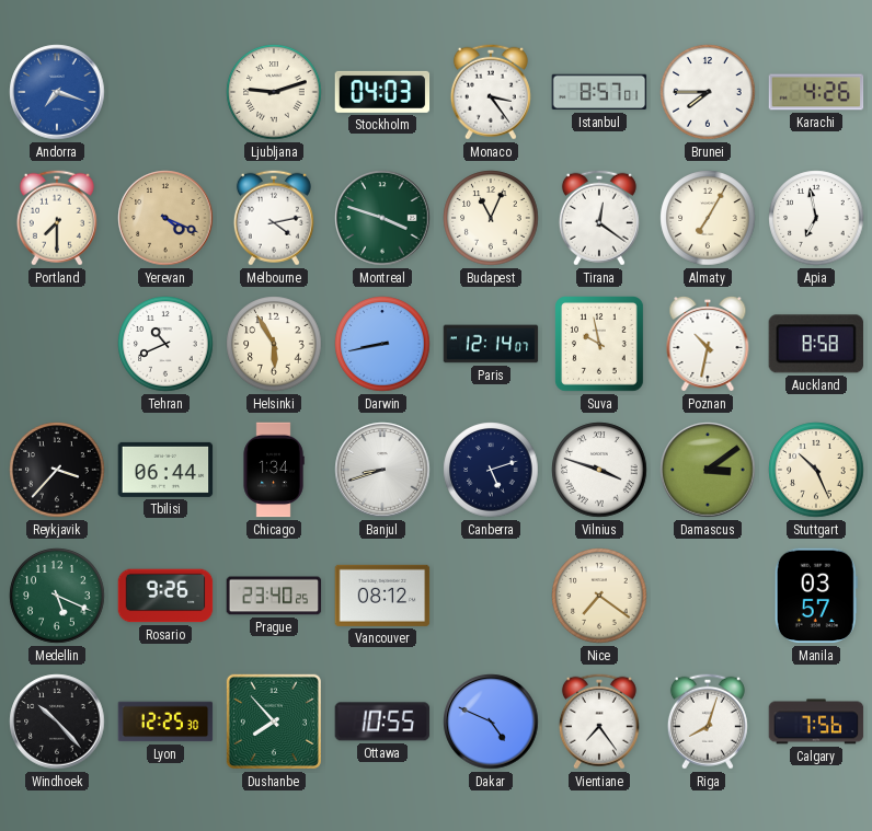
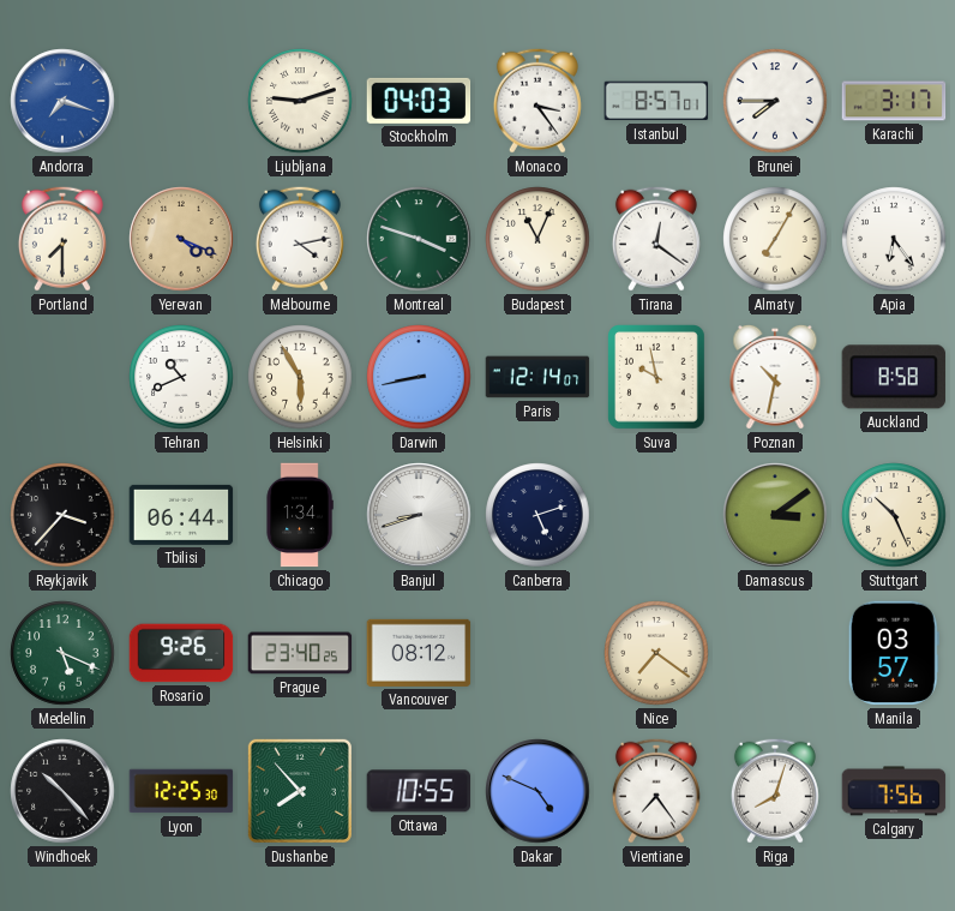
Karachi: 4:26 -> 3:17
Apia: 6:58 -> 6:24
Vilnius: 3:48 -> none
